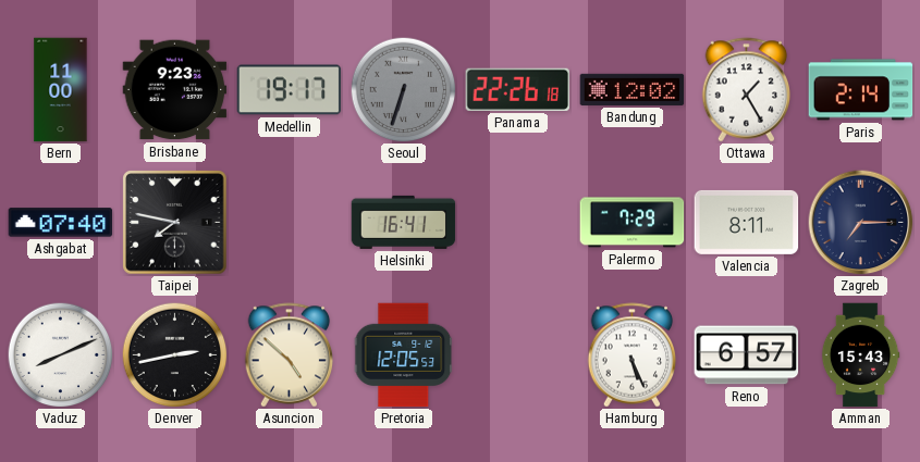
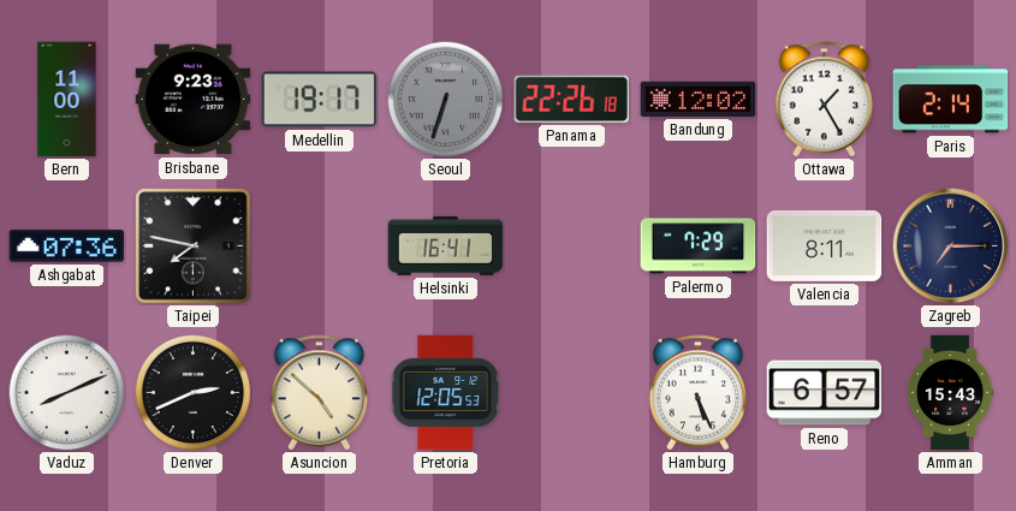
Ashgabat: 07:40 -> 07:36
Denver: 2:43 -> 2:41
